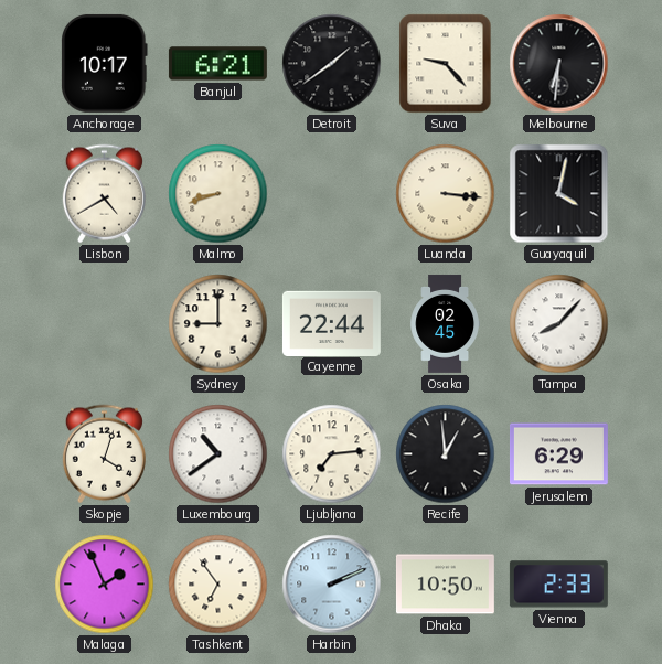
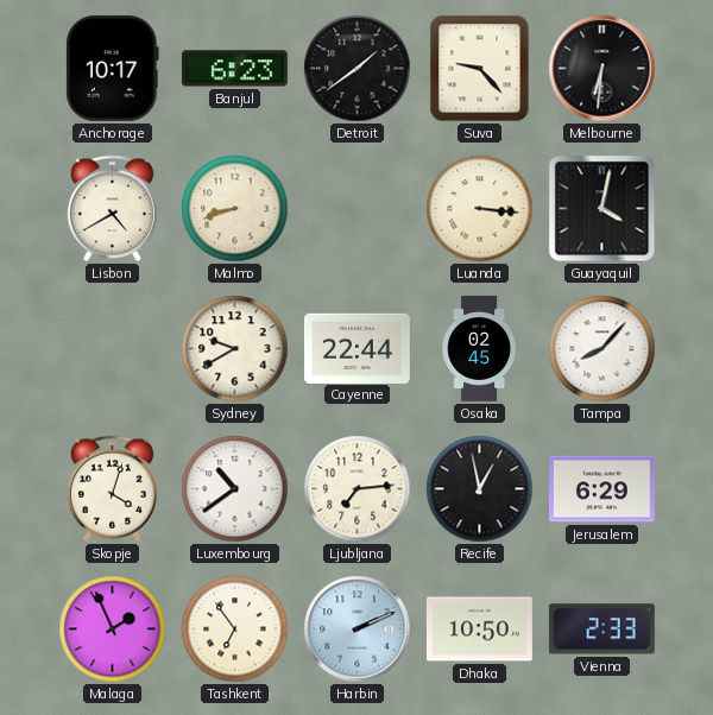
Banjul: 6:21 -> 6:23
Sydney: 9:00 -> 9:40
Recife: 12:59 -> 12:58
